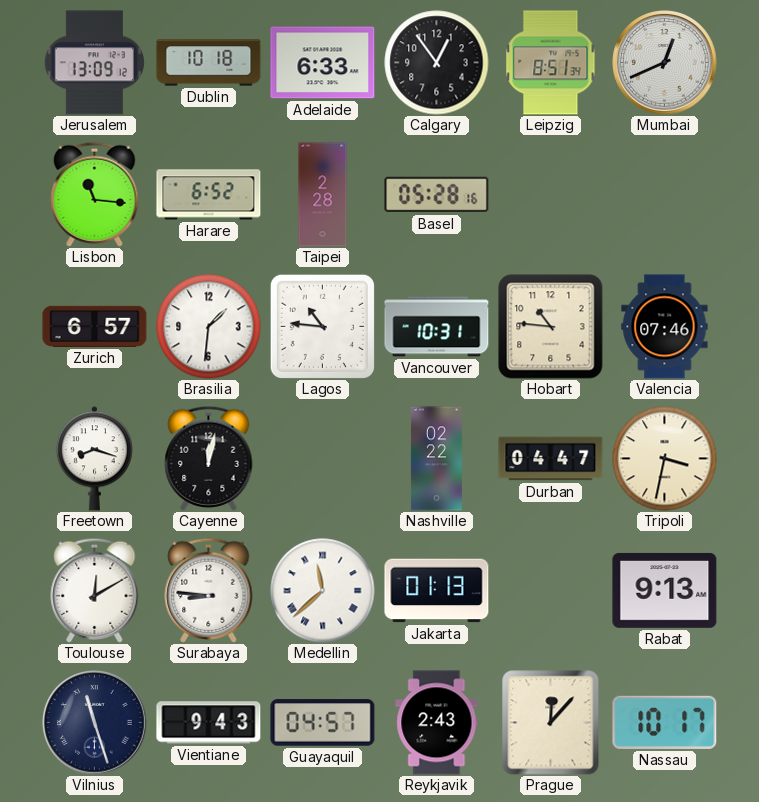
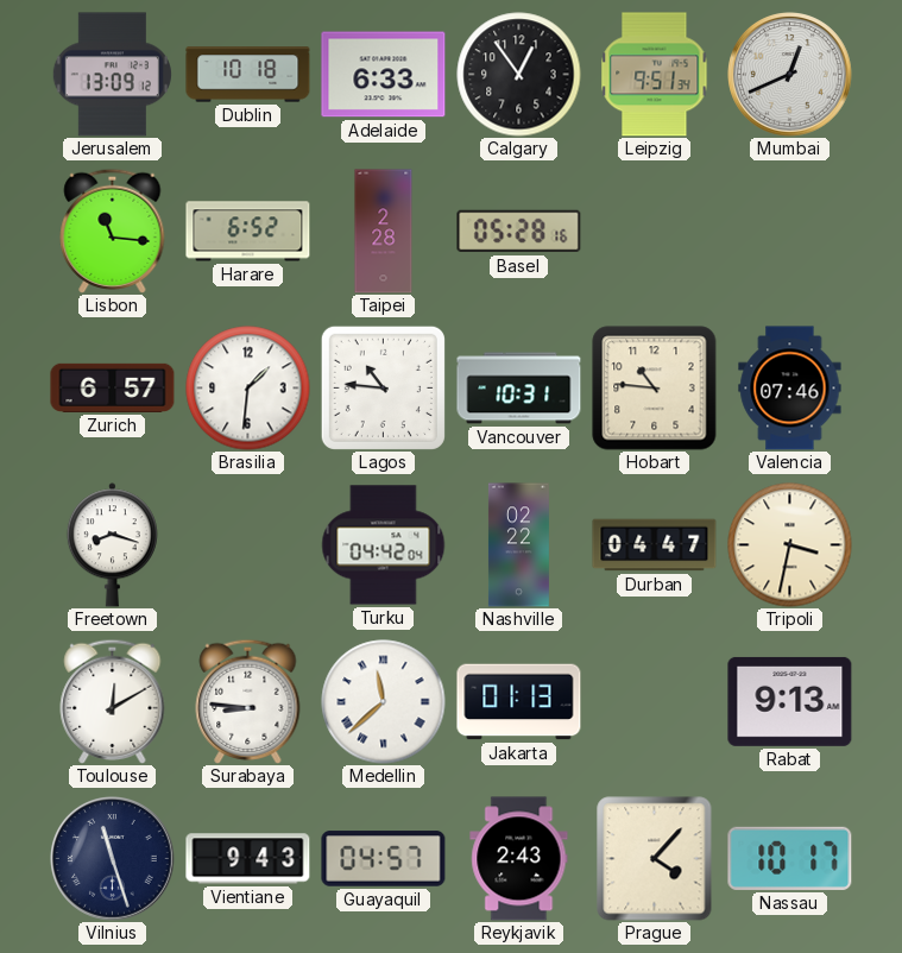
Leipzig: 8:51 -> 9:51
Cayenne: 12:02 -> none
Turku: none -> 04:42
Prague: 12:07 -> 4:07
